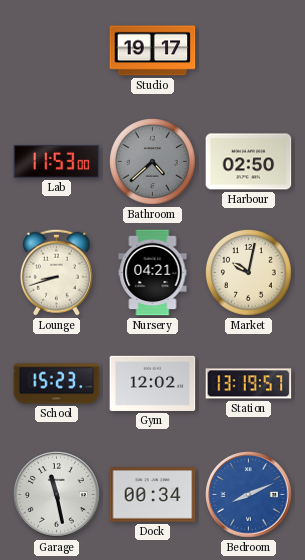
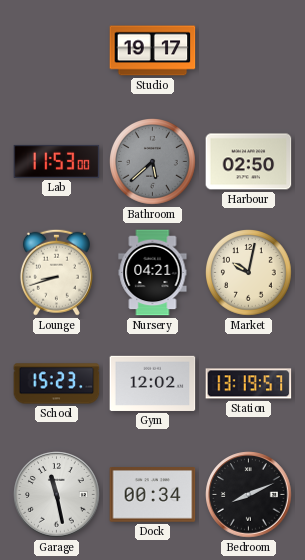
Bathroom: 4:38 -> 5:38
Bedroom dial: blue -> black
